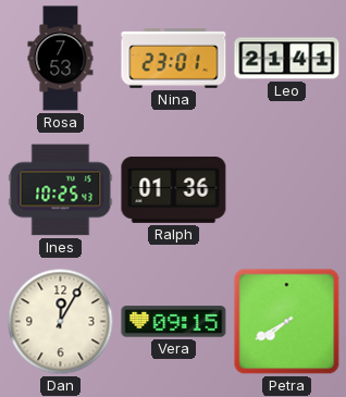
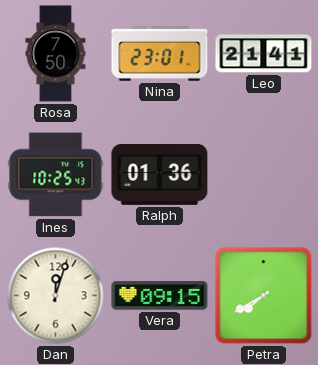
Rosa: 7:53 -> 7:50
Dan: 12:05 -> 12:03
